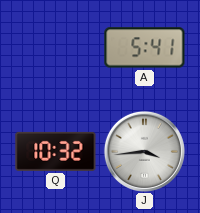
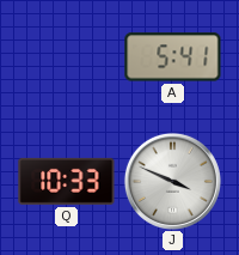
Q: 10:32 -> 10:33
J: 3:44 -> 3:49
